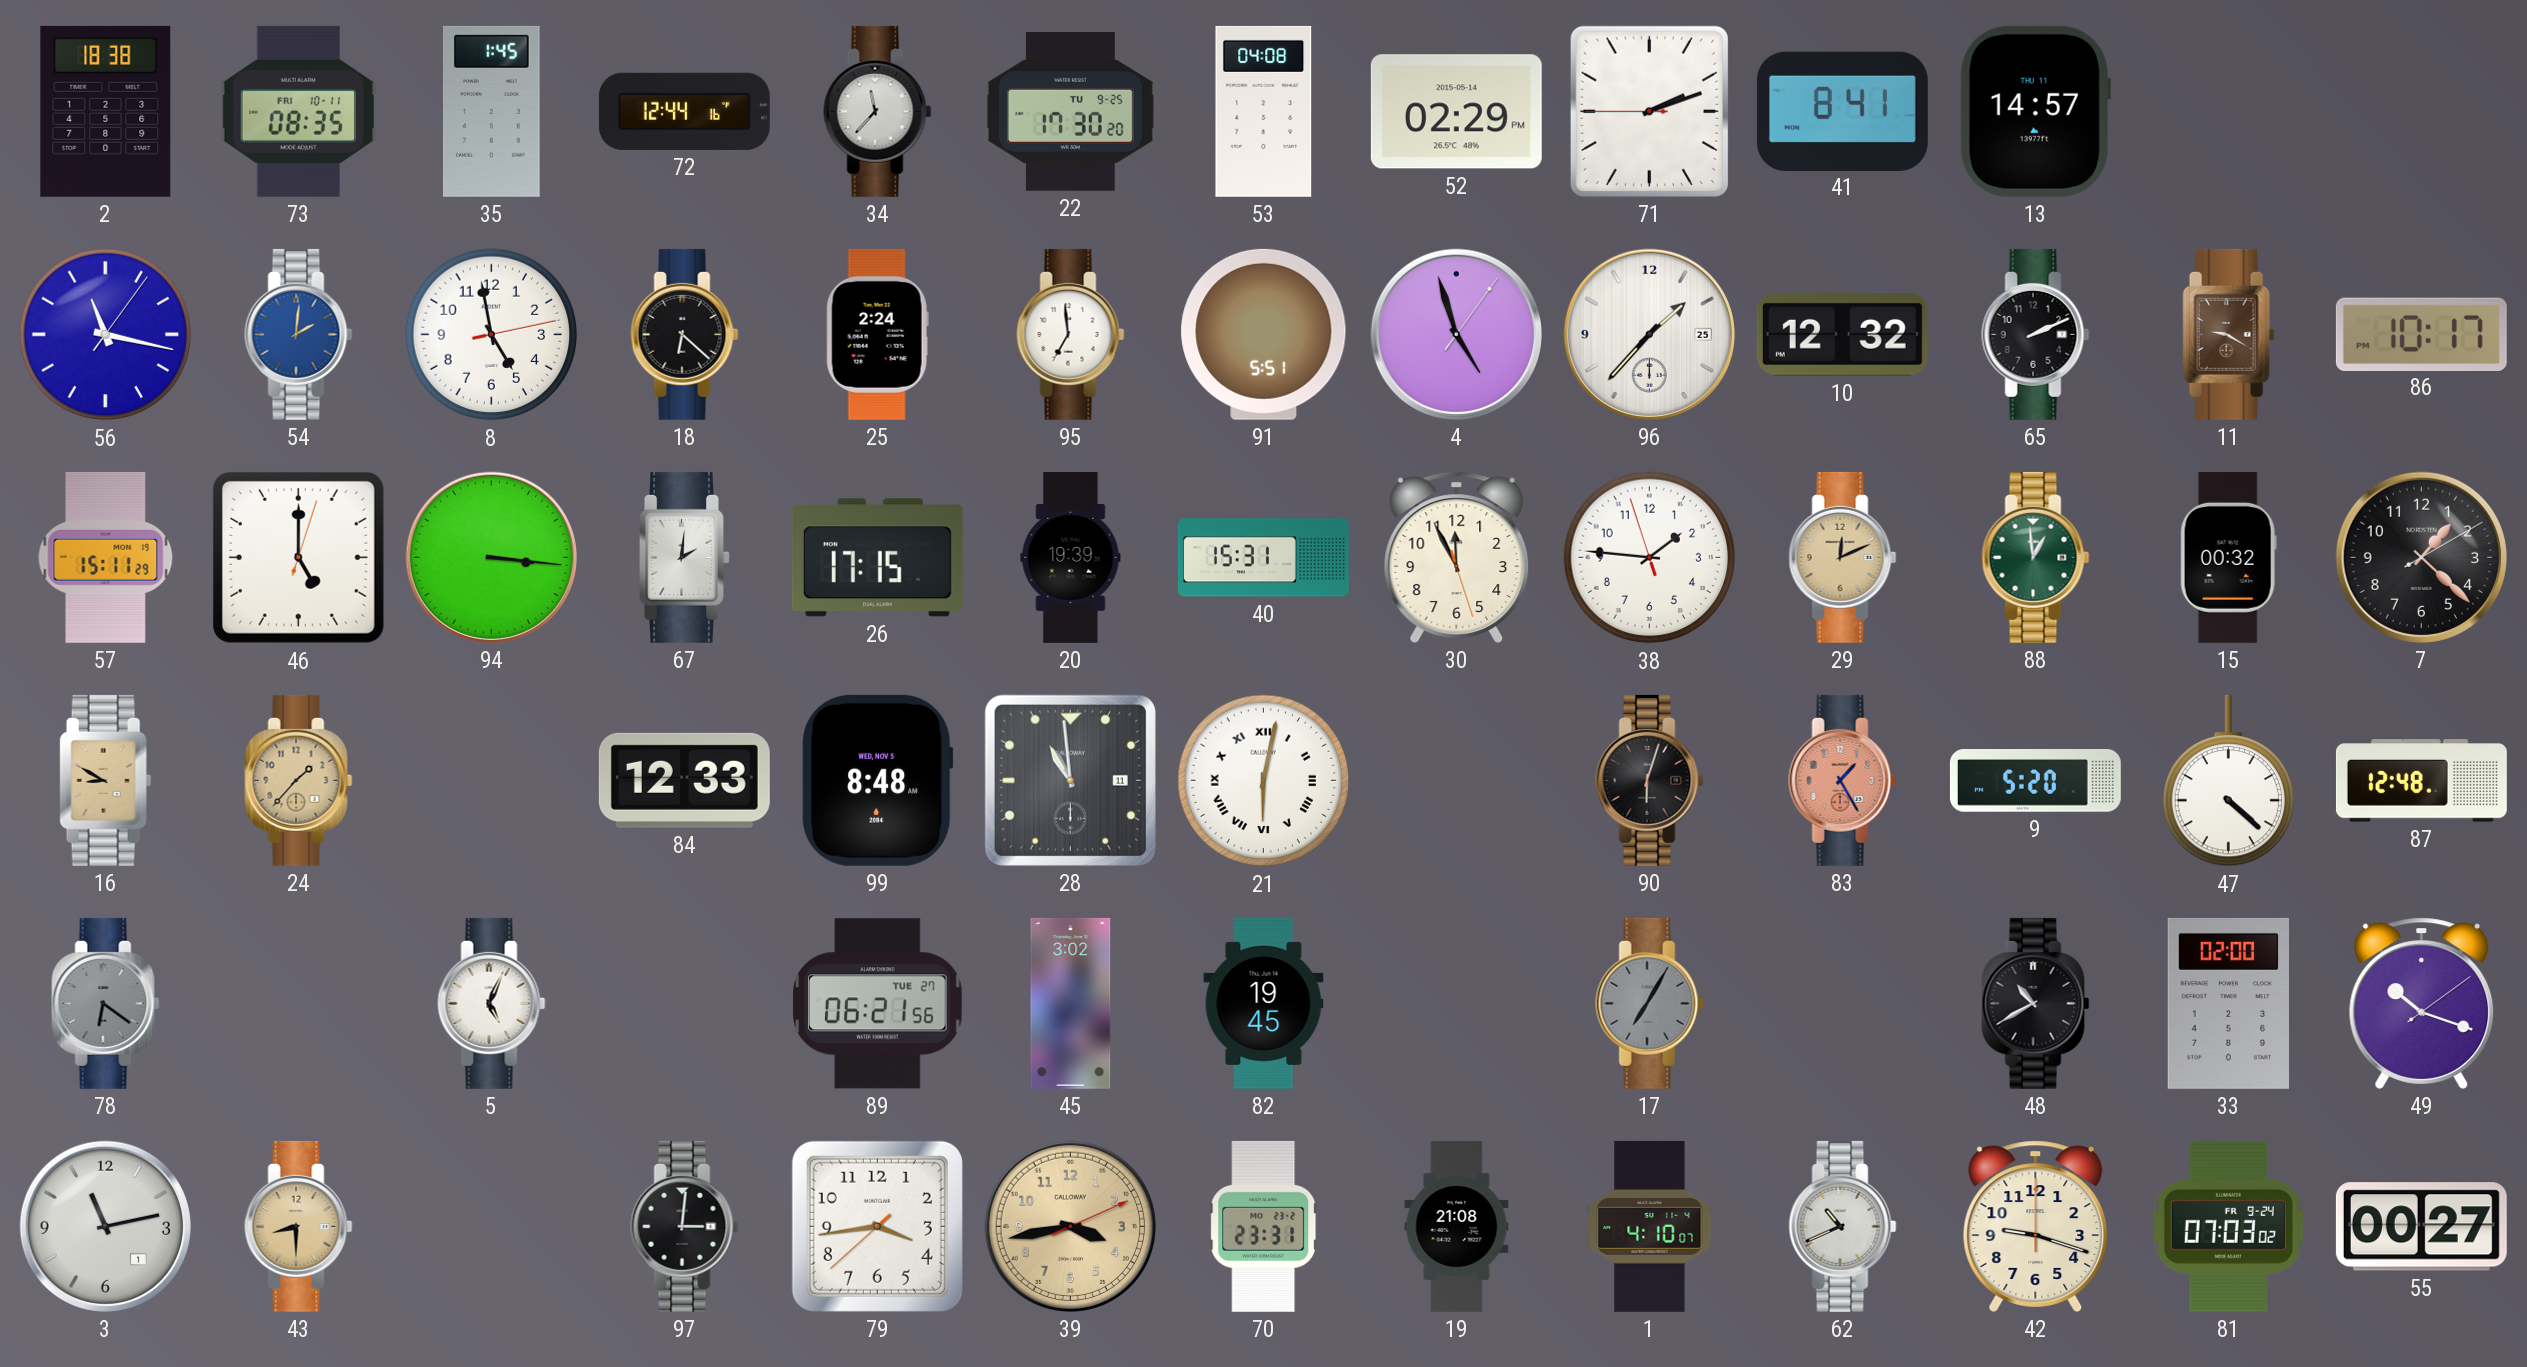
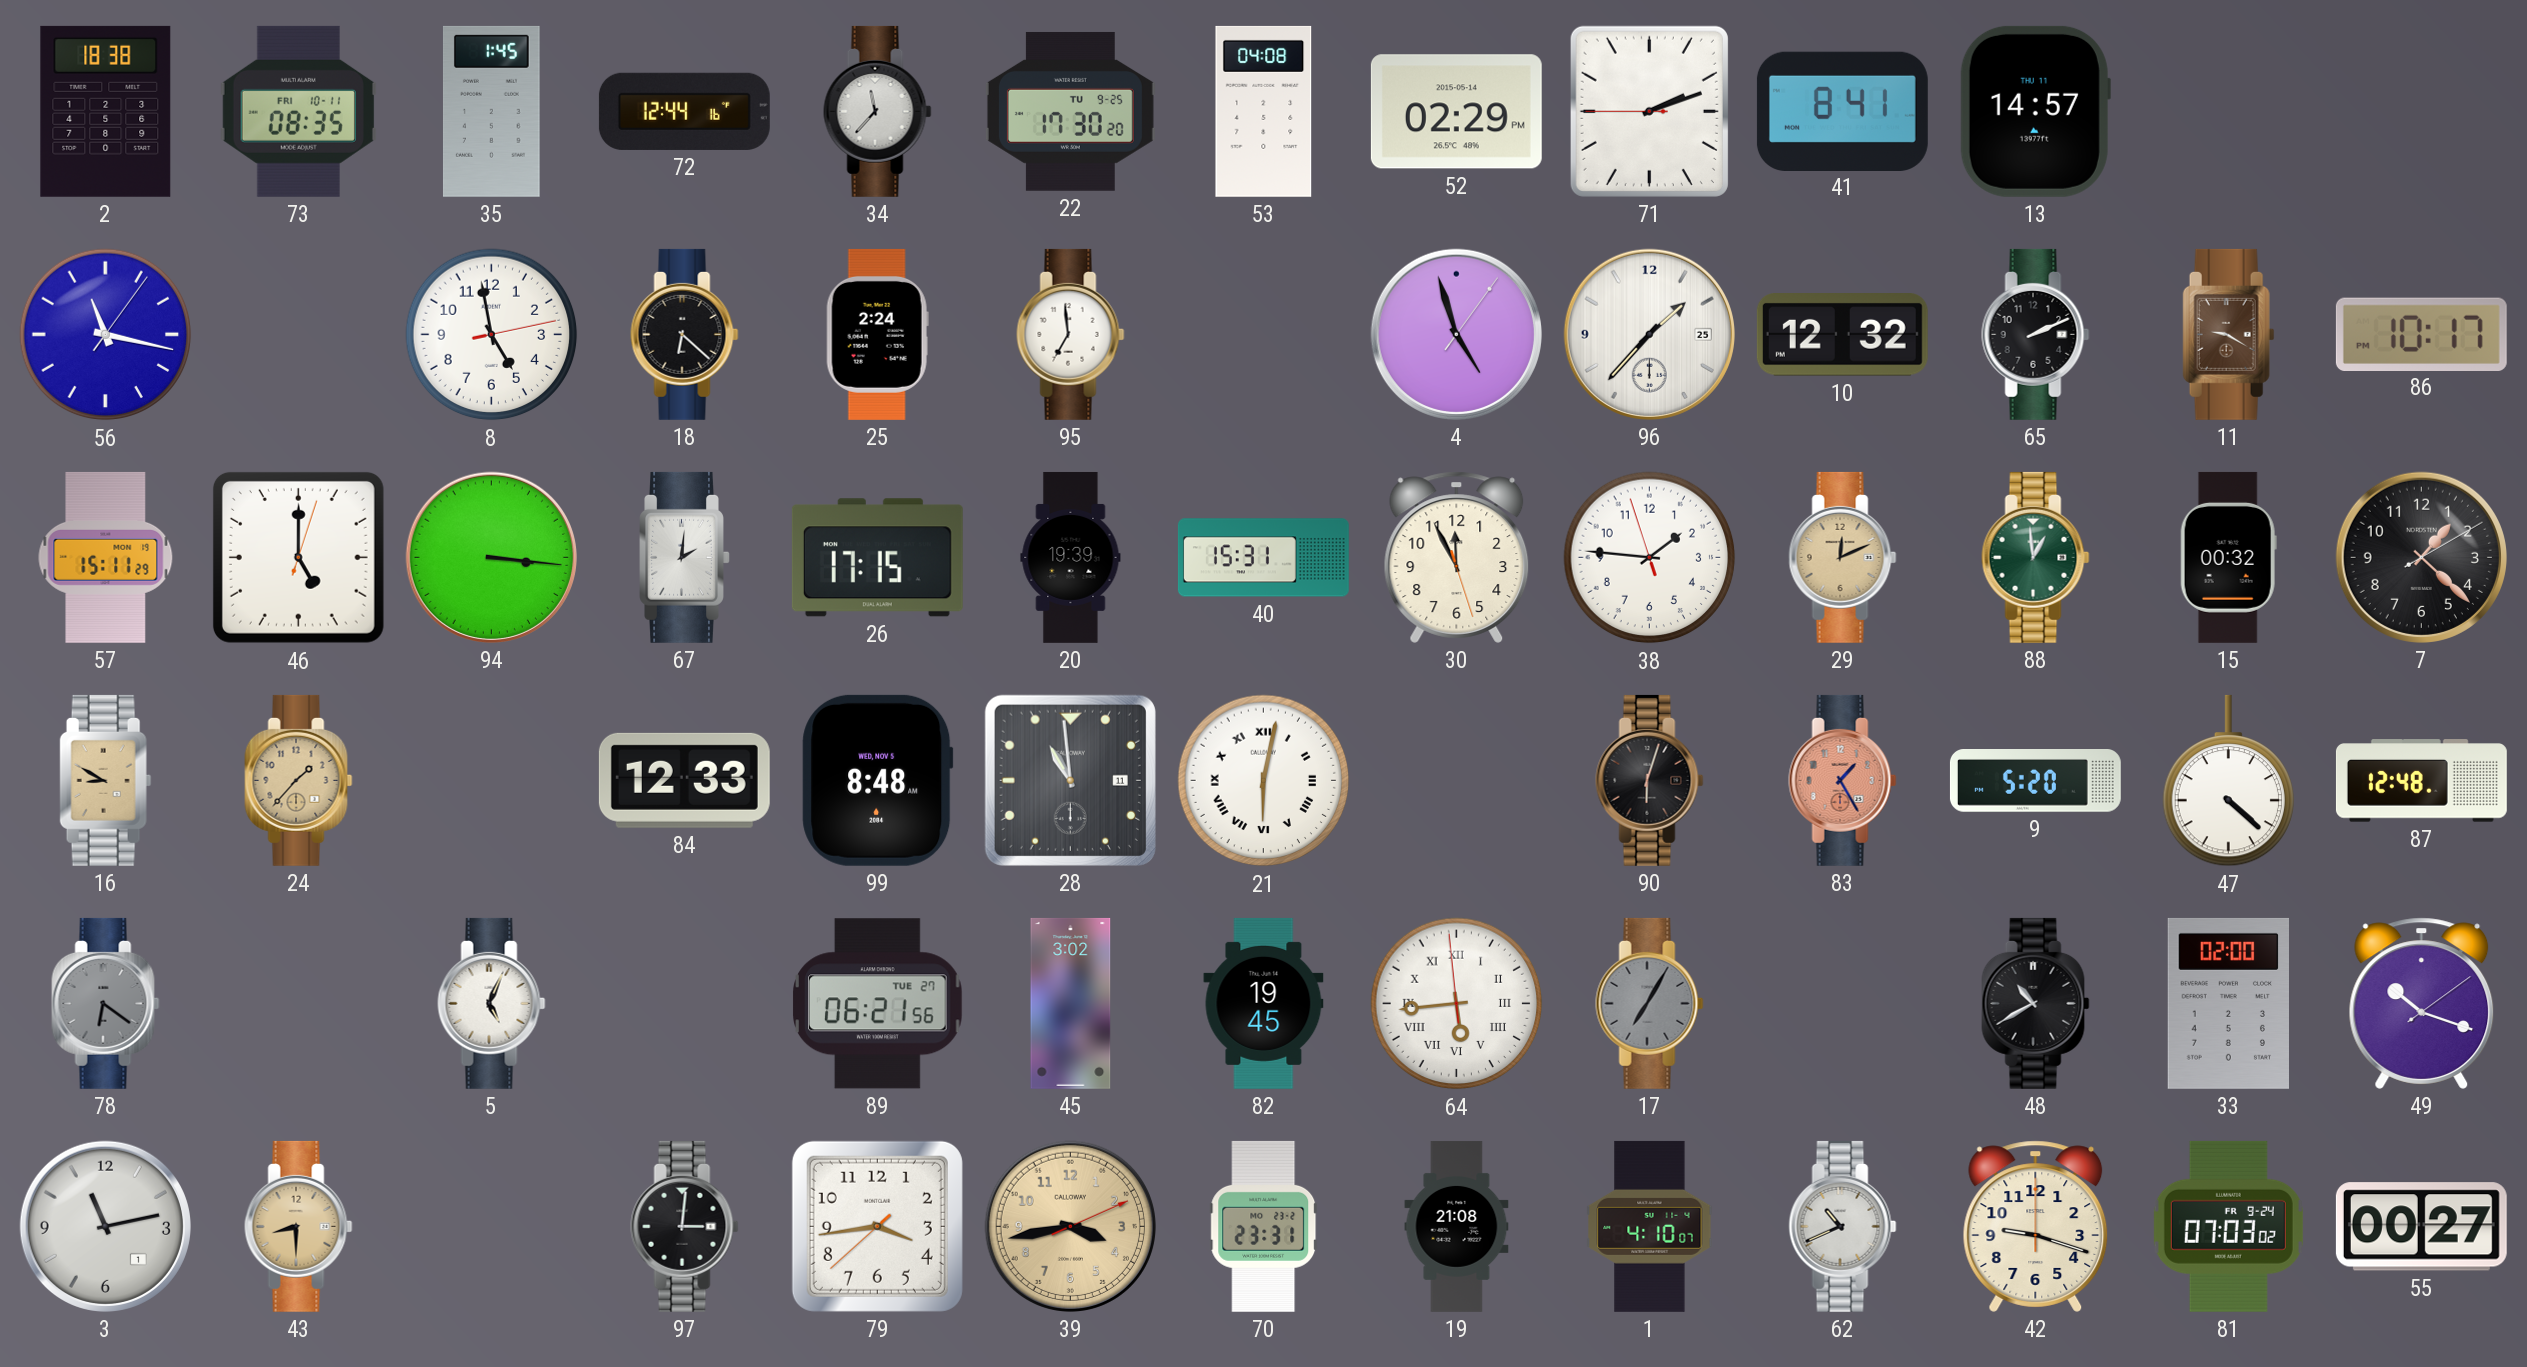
54: 2:01 -> none
91: 5:51 -> none
64: none -> 5:43
